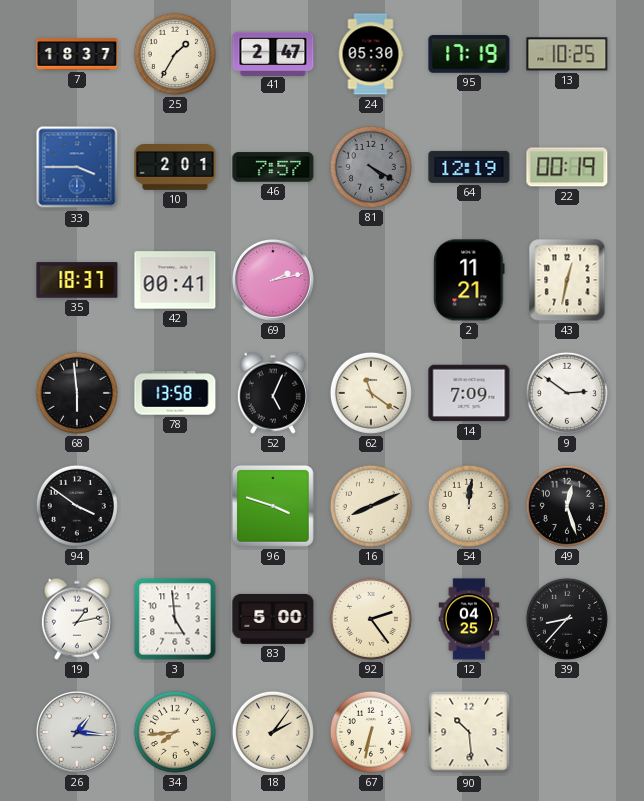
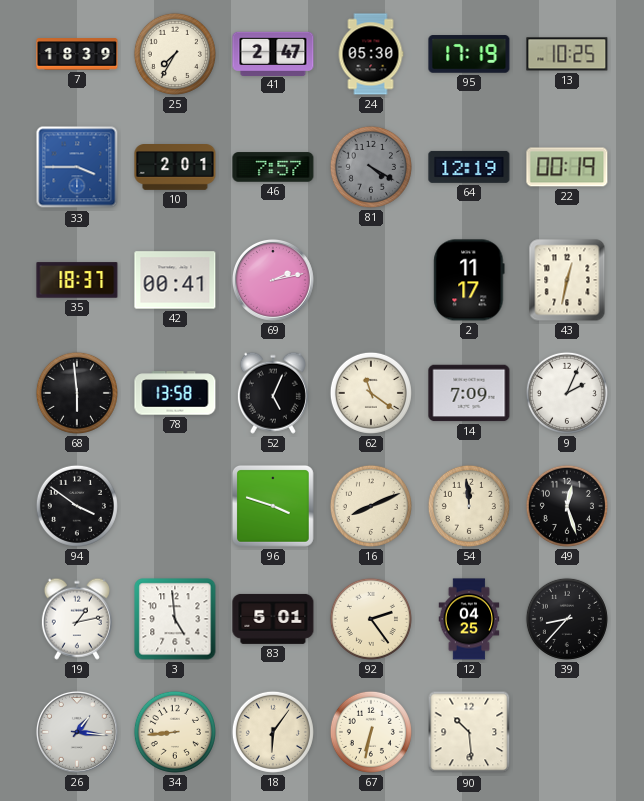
7: 18:37 -> 18:39
25: 1:35 -> 7:35
2: 11:21 -> 11:17
9: 2:51 -> 2:04
54: 12:01 -> 11:59
83: 5:00 -> 5:01
34: 7:44 -> 8:44
18: 2:06 -> 6:06
